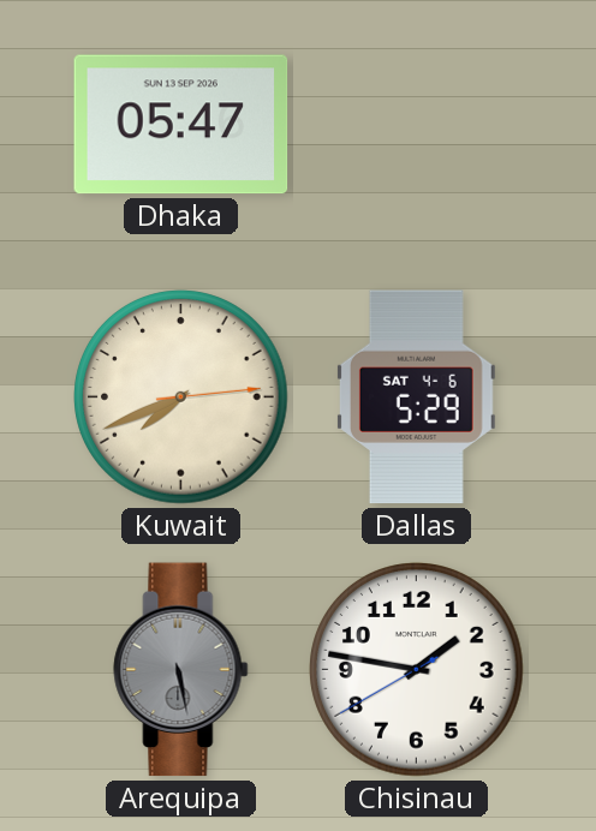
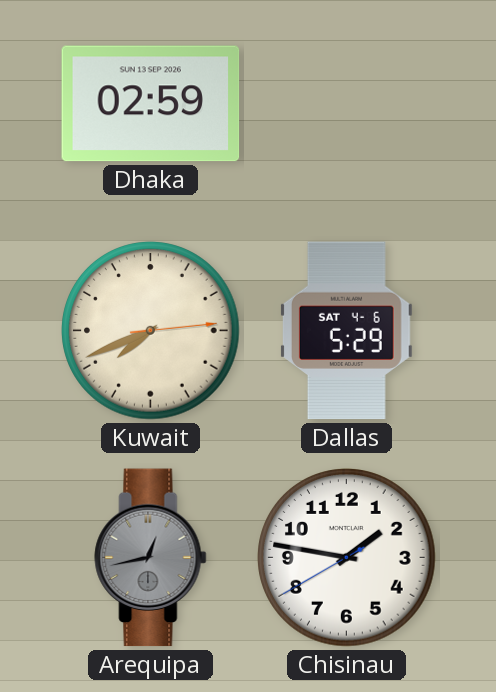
Dhaka: 05:47 -> 02:59
Arequipa: 5:28 -> 12:43
